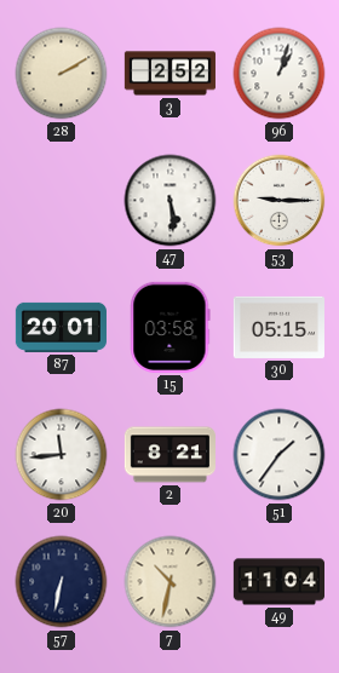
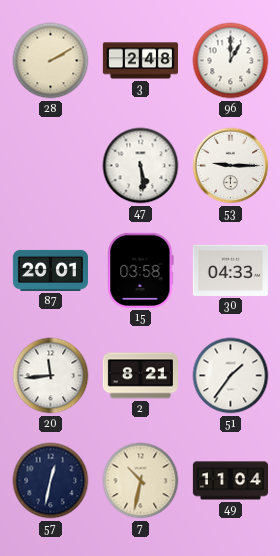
3: 2:52 -> 2:48
96: 1:03 -> 1:00
30: 05:15 -> 04:33
57: 6:32 -> 12:32
